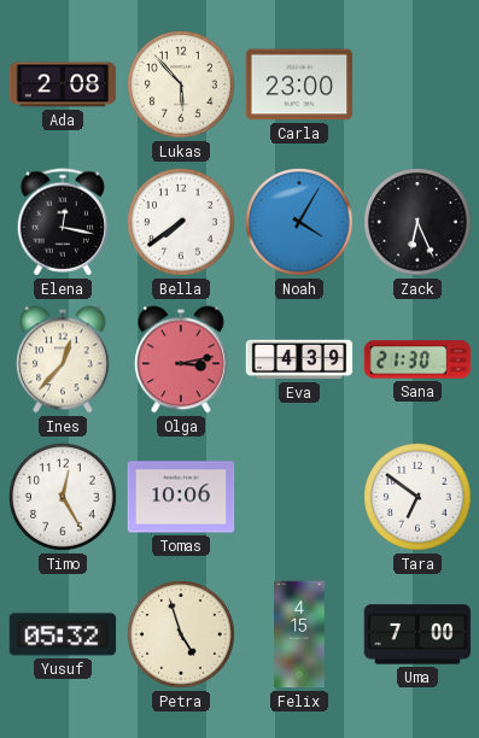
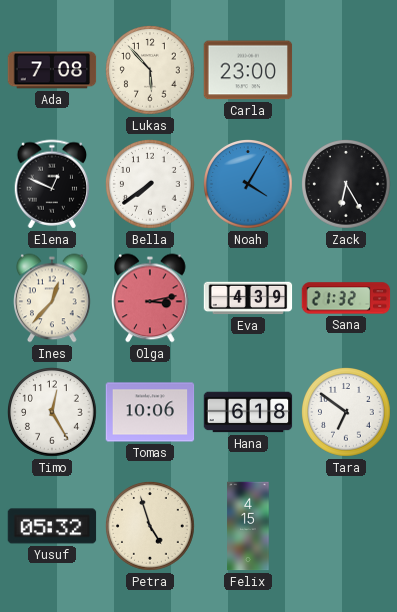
Ada: 2:08 -> 7:08
Elena: 12:17 -> 12:49
Zack: 6:26 -> 6:25
Sana: 21:30 -> 21:32
Hana: none -> 6:18
Uma: 7:00 -> none
